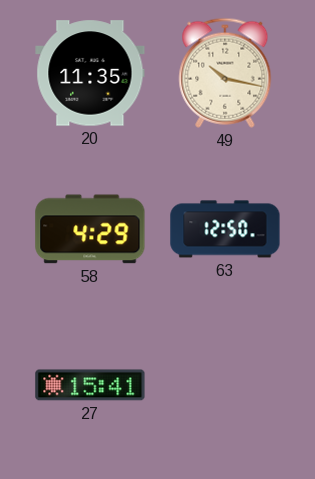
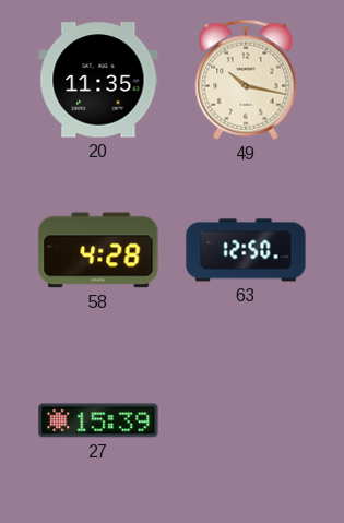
58: 4:29 -> 4:28
27: 15:41 -> 15:39
